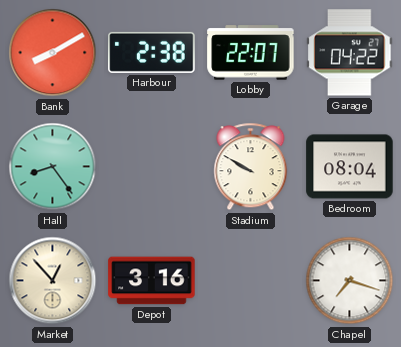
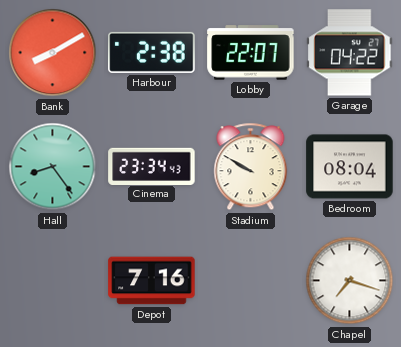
Cinema: none -> 23:34
Market: 12:53 -> none
Depot: 3:16 -> 7:16
